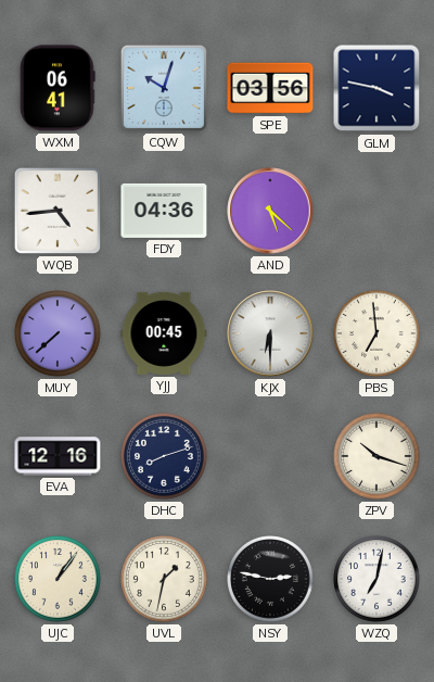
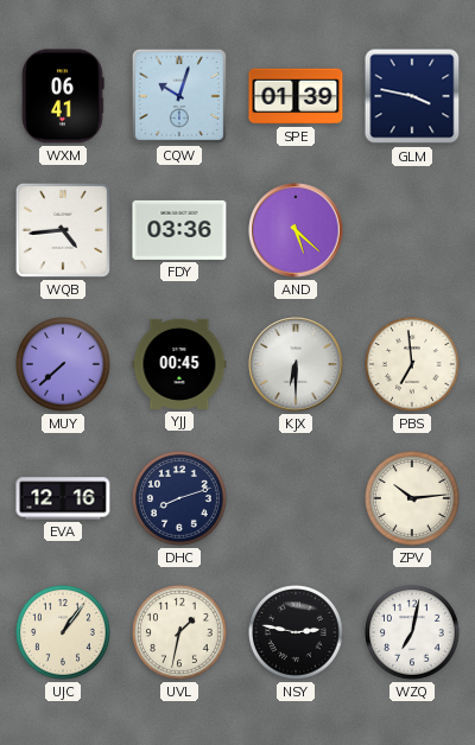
SPE: 03:56 -> 01:39
FDY: 04:36 -> 03:36
ZPV: 10:18 -> 10:14
